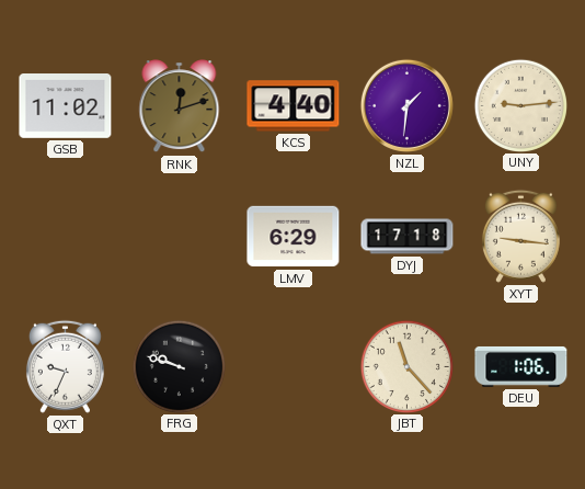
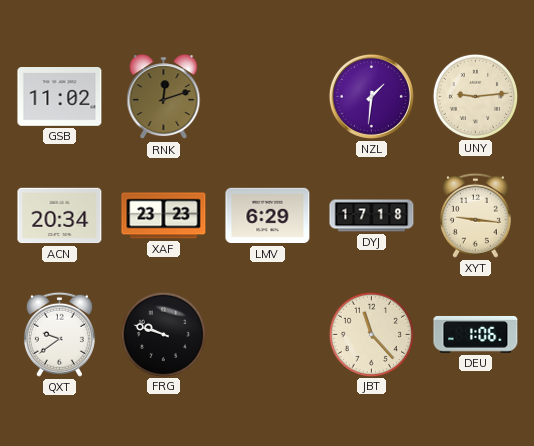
KCS: 4:40 -> none
ACN: none -> 20:34
XAF: none -> 23:23
QXT: 9:34 -> 9:39
